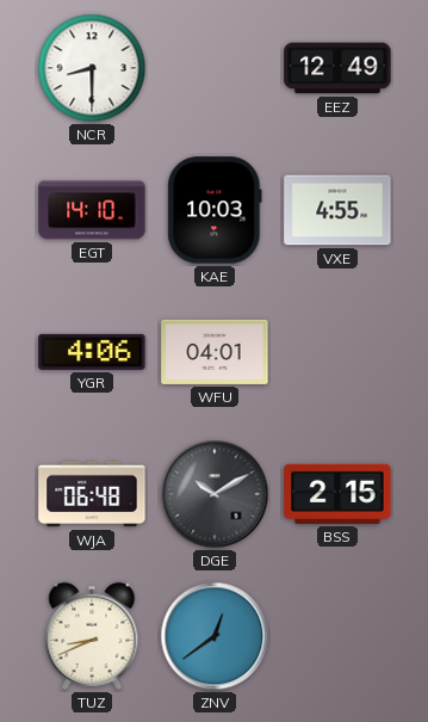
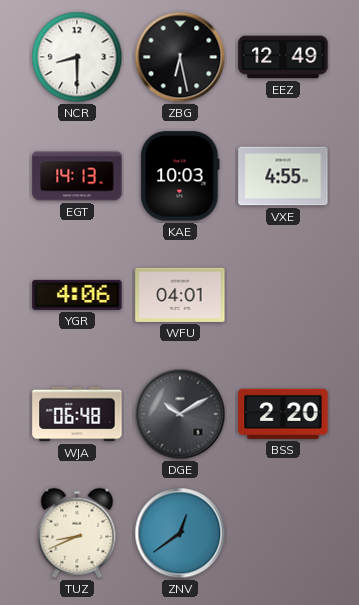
ZBG: none -> 6:28
EGT: 14:10 -> 14:13
BSS: 2:15 -> 2:20
